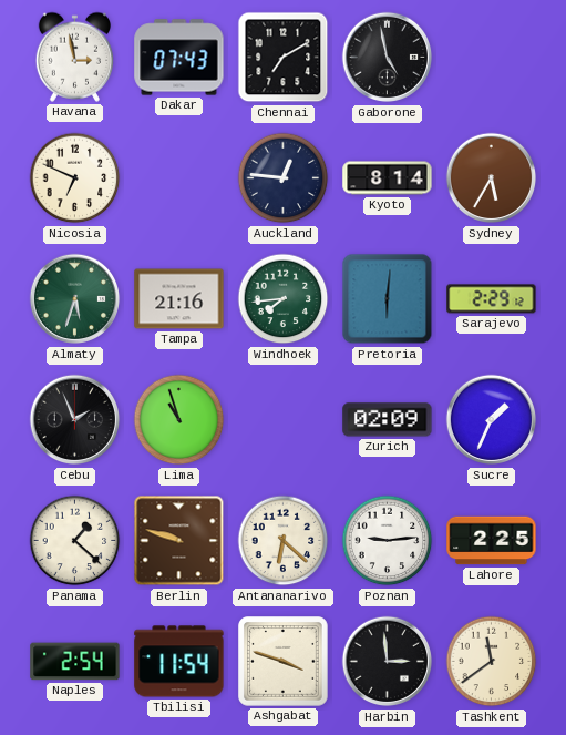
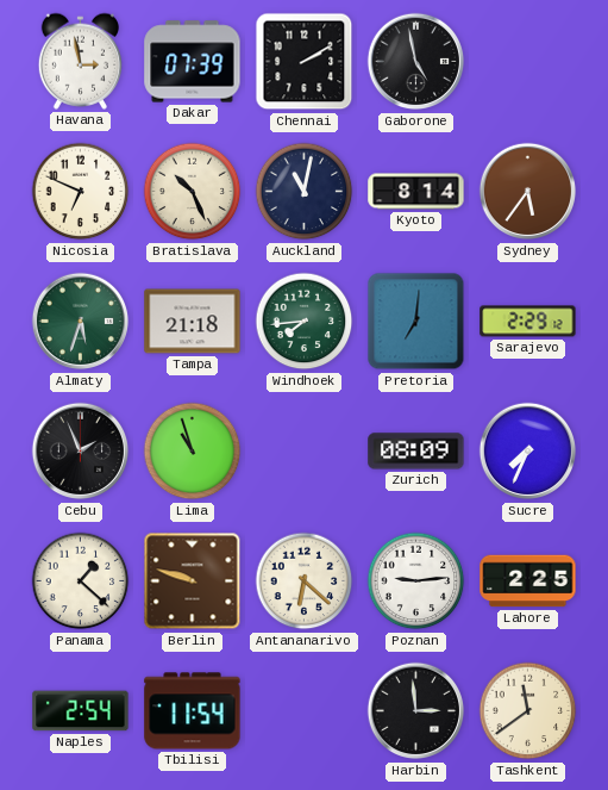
Dakar: 07:43 -> 07:39
Chennai: 7:10 -> 2:10
Bratislava: none -> 10:26
Auckland: 12:46 -> 11:02
Sydney: 5:35 -> 5:36
Tampa: 21:16 -> 21:18
Pretoria: 6:01 -> 7:01
Zurich: 02:09 -> 08:09
Sucre: 1:34 -> 7:34
Ashgabat: 3:48 -> none
